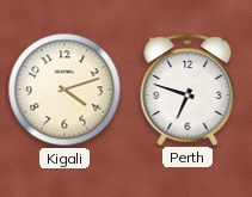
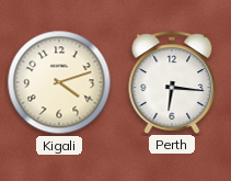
Perth: 6:48 -> 6:16
